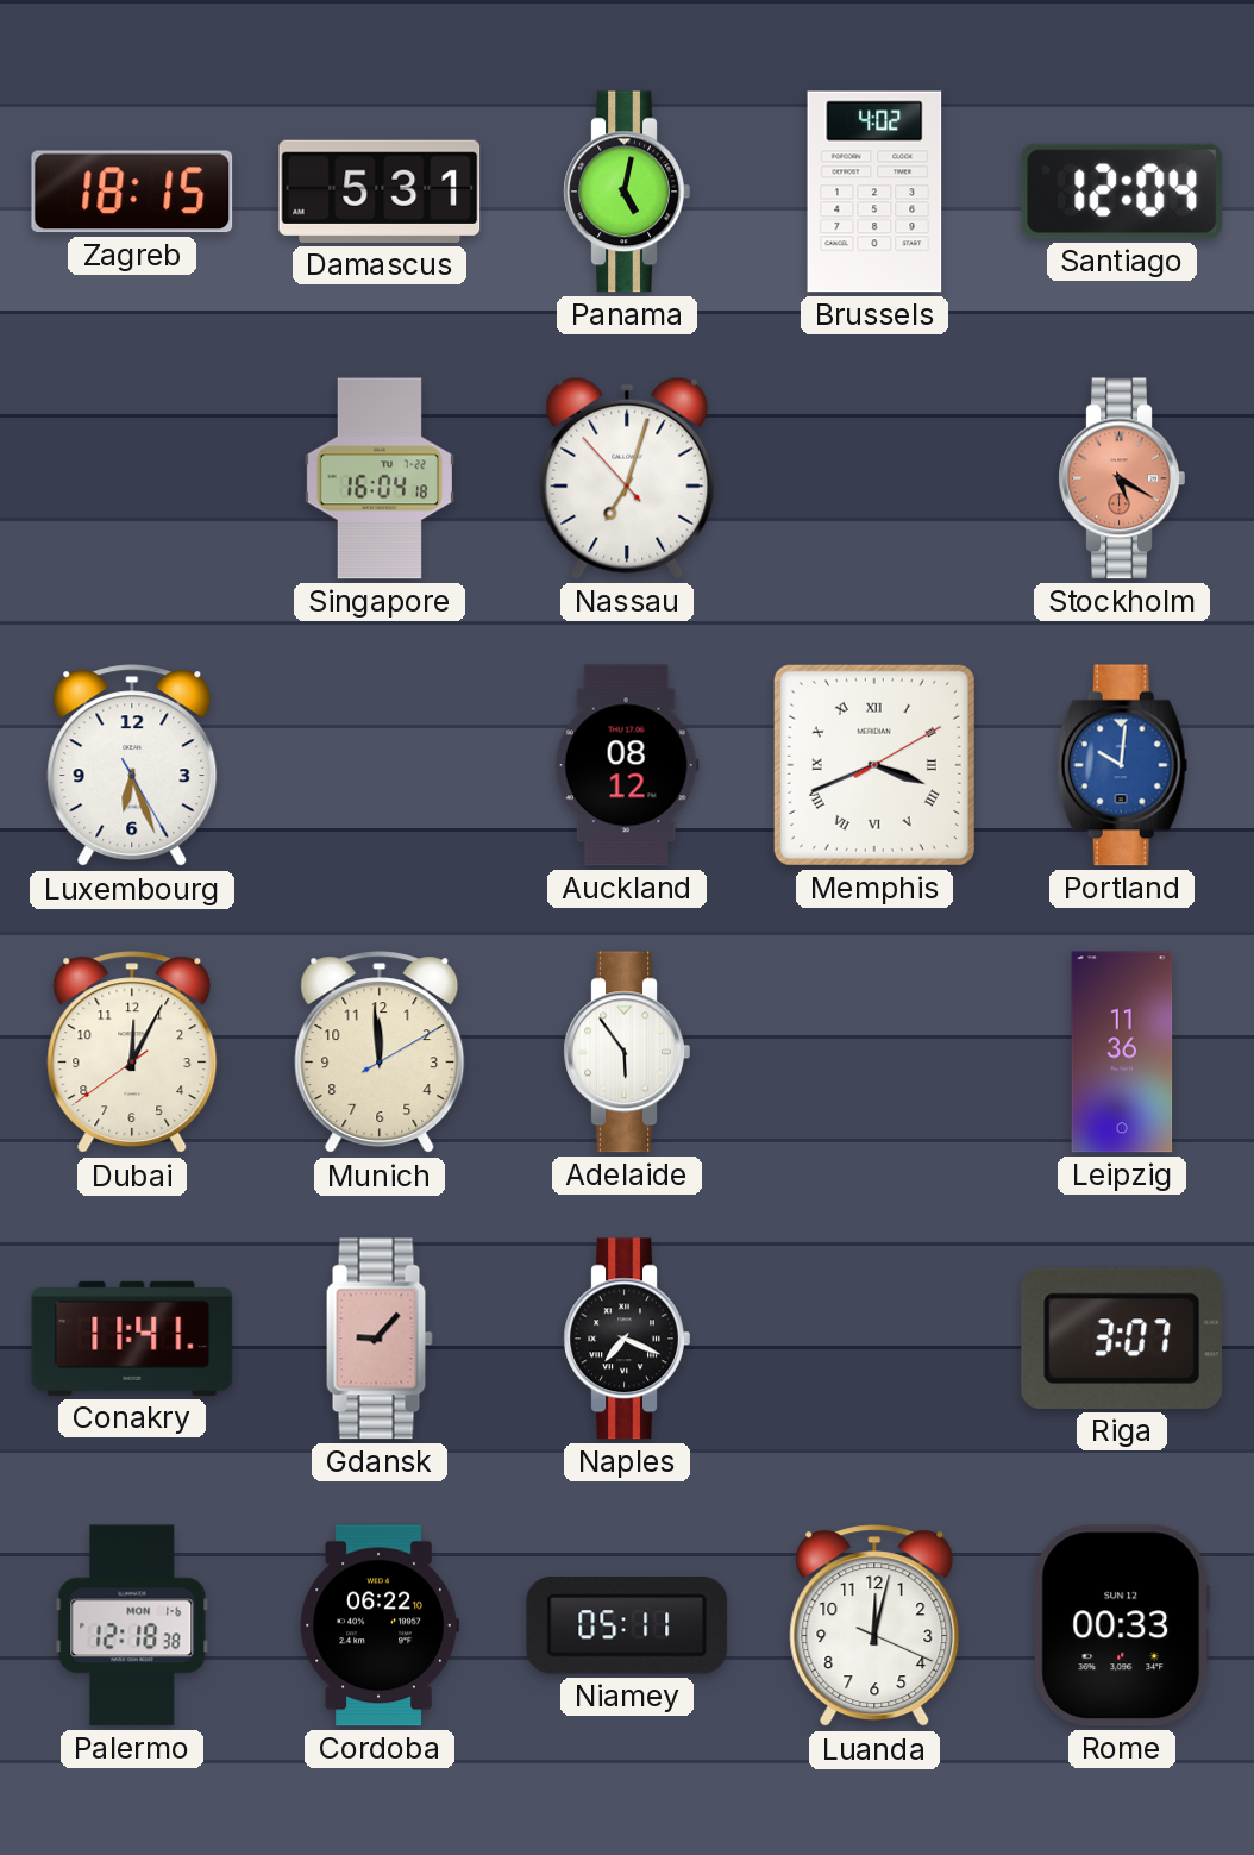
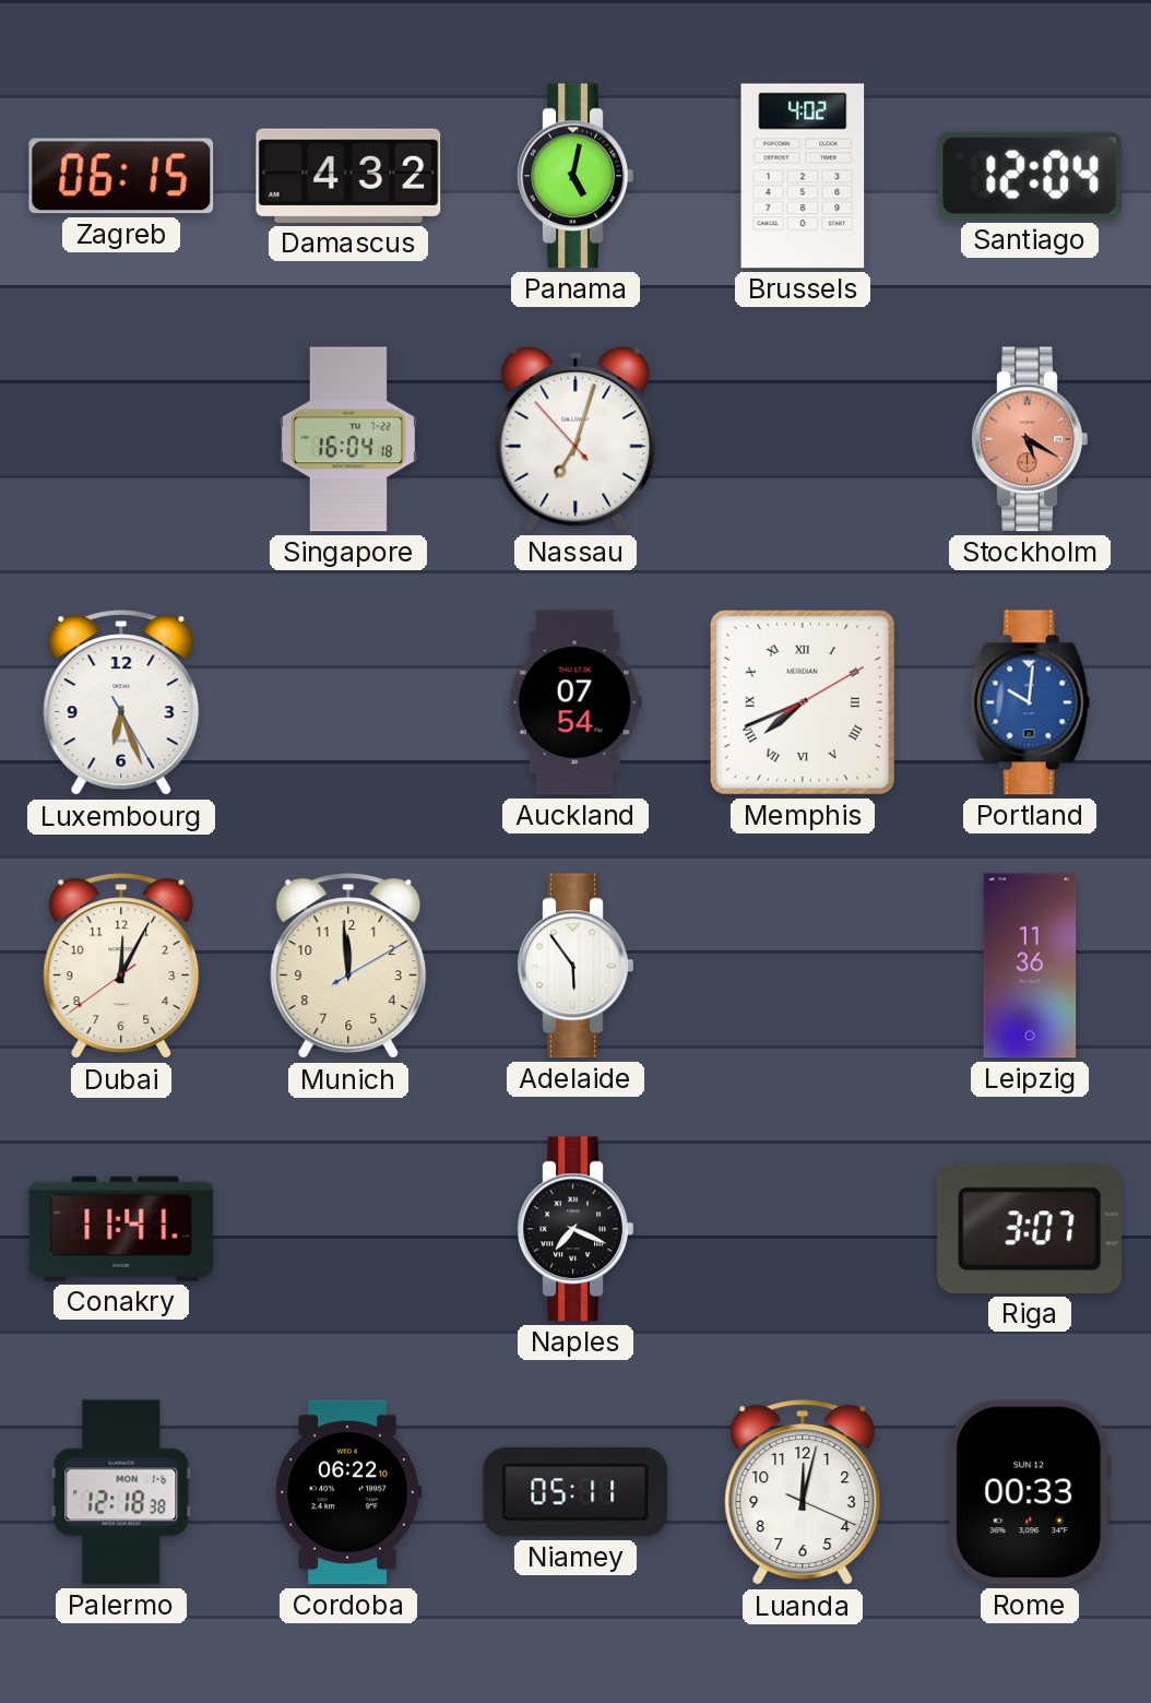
Zagreb: 18:15 -> 06:15
Damascus: 5:31 -> 4:32
Auckland: 08:12 -> 07:54
Memphis: 3:41 -> 7:41
Gdansk: 9:07 -> none
